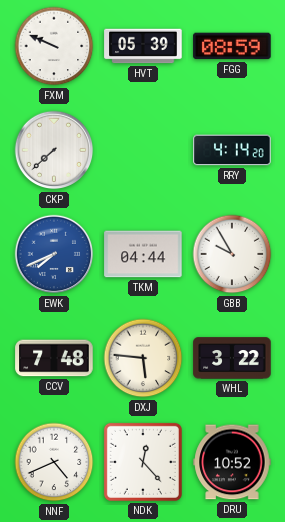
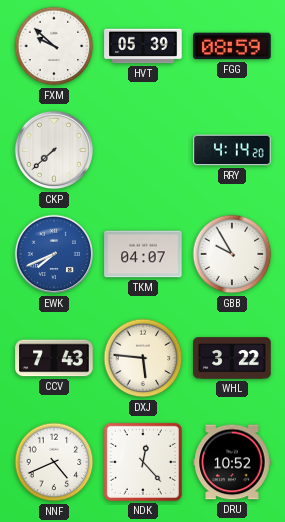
FXM: 9:49 -> 9:52
TKM: 04:44 -> 04:07
CCV: 7:48 -> 7:43
